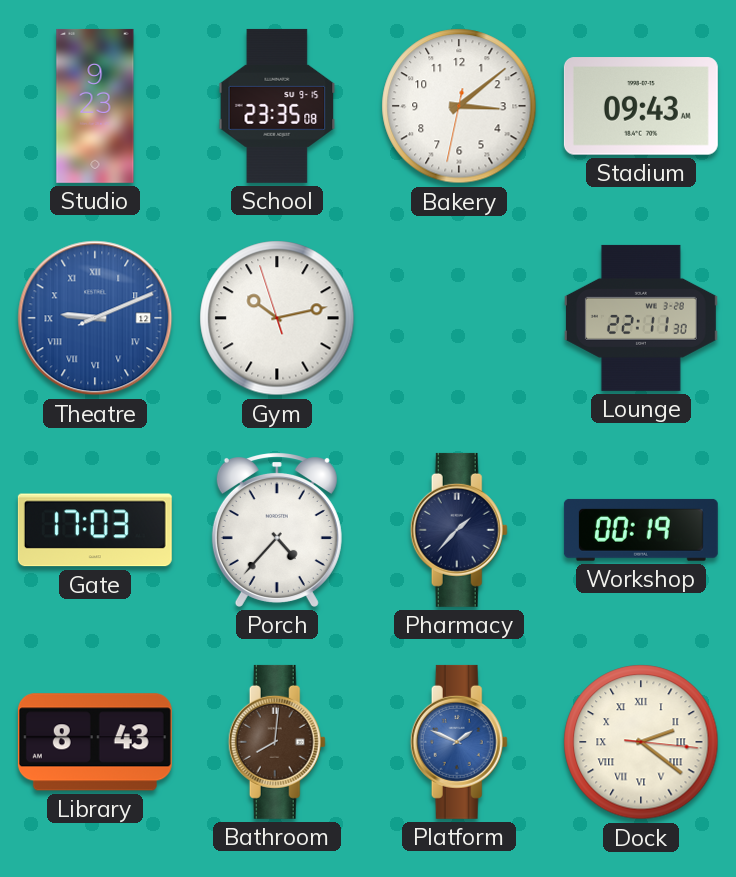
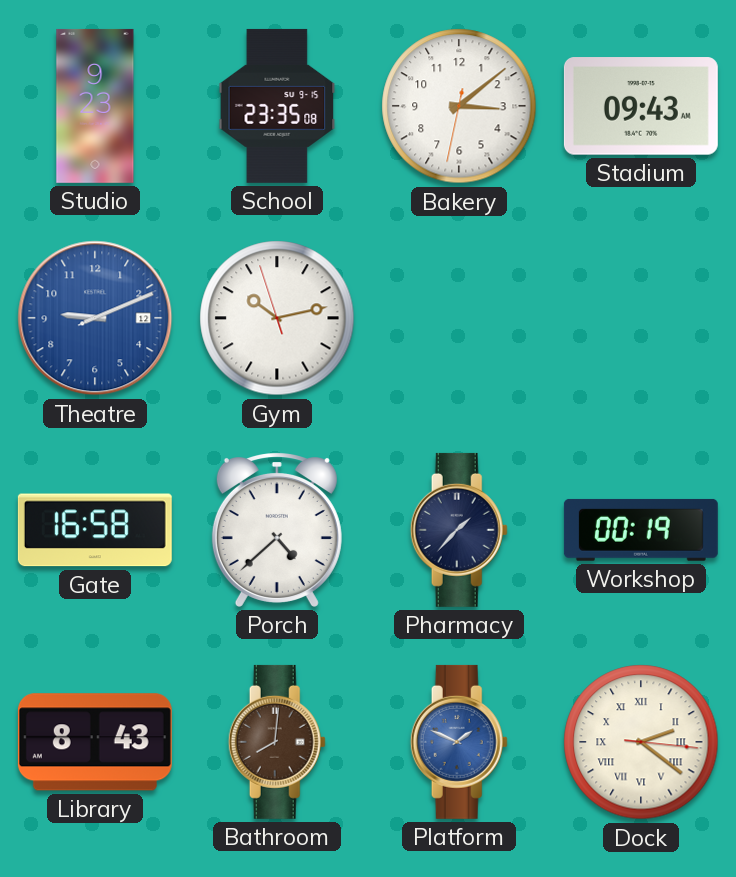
Theatre numerals: Roman -> Arabic
Lounge: 22:11 -> none
Gate: 17:03 -> 16:58
Porch: 4:37 -> 4:38
